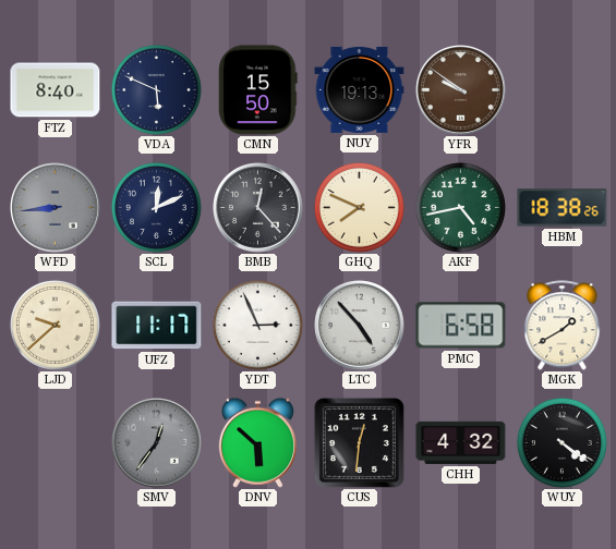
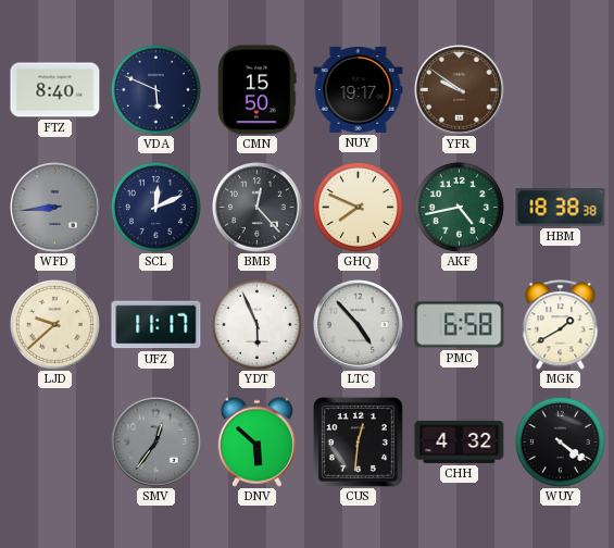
NUY: 19:13 -> 19:17
HBM: 18:38:26 -> 18:38:38
YDT: 2:56 -> 5:56
